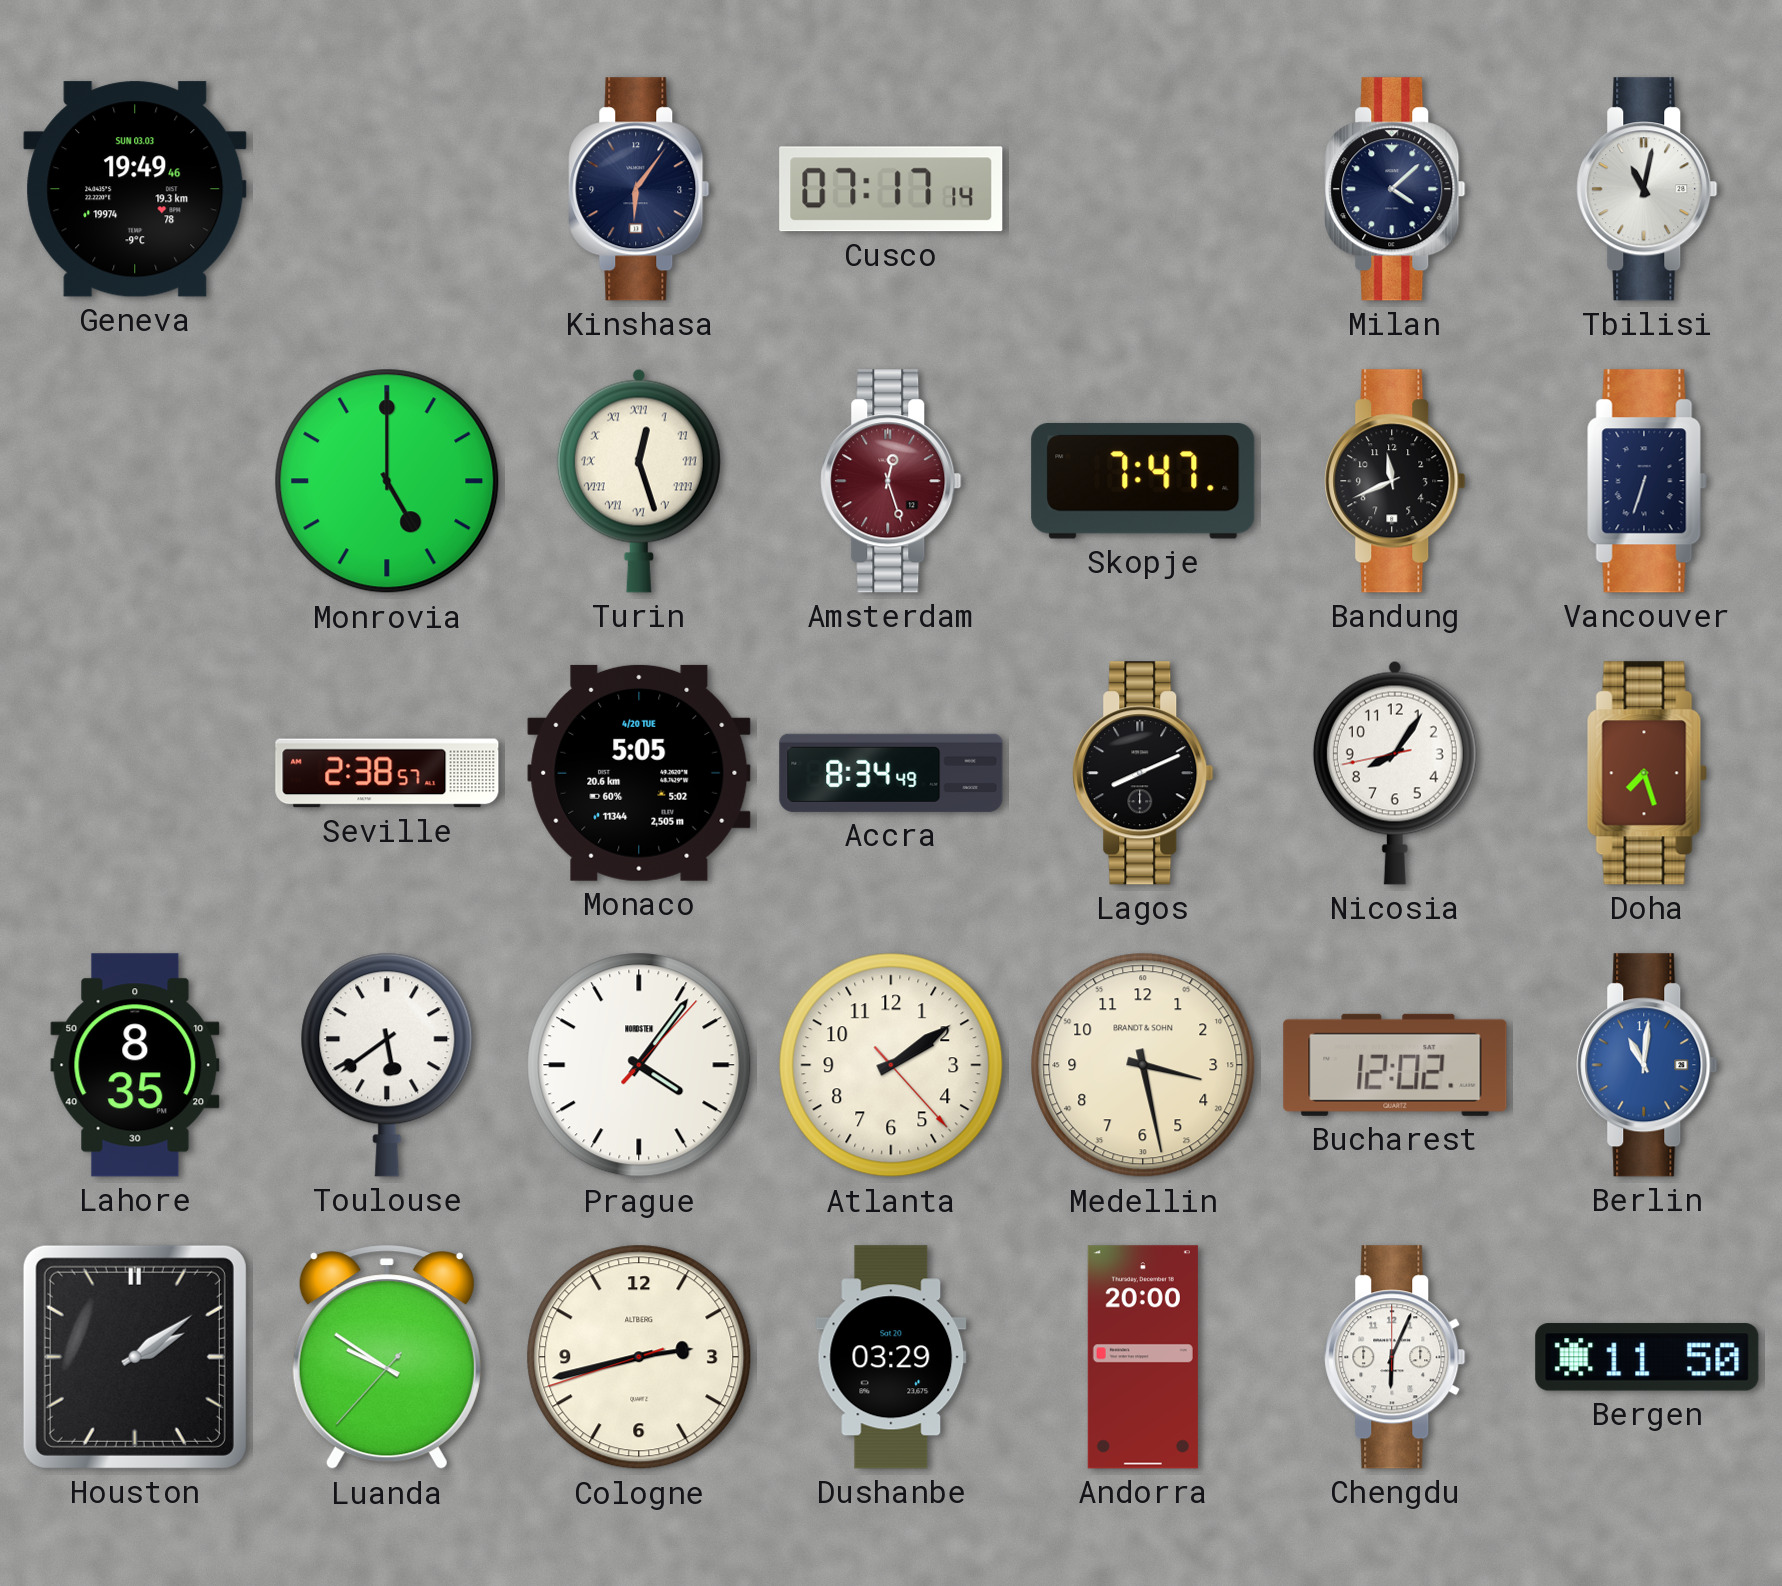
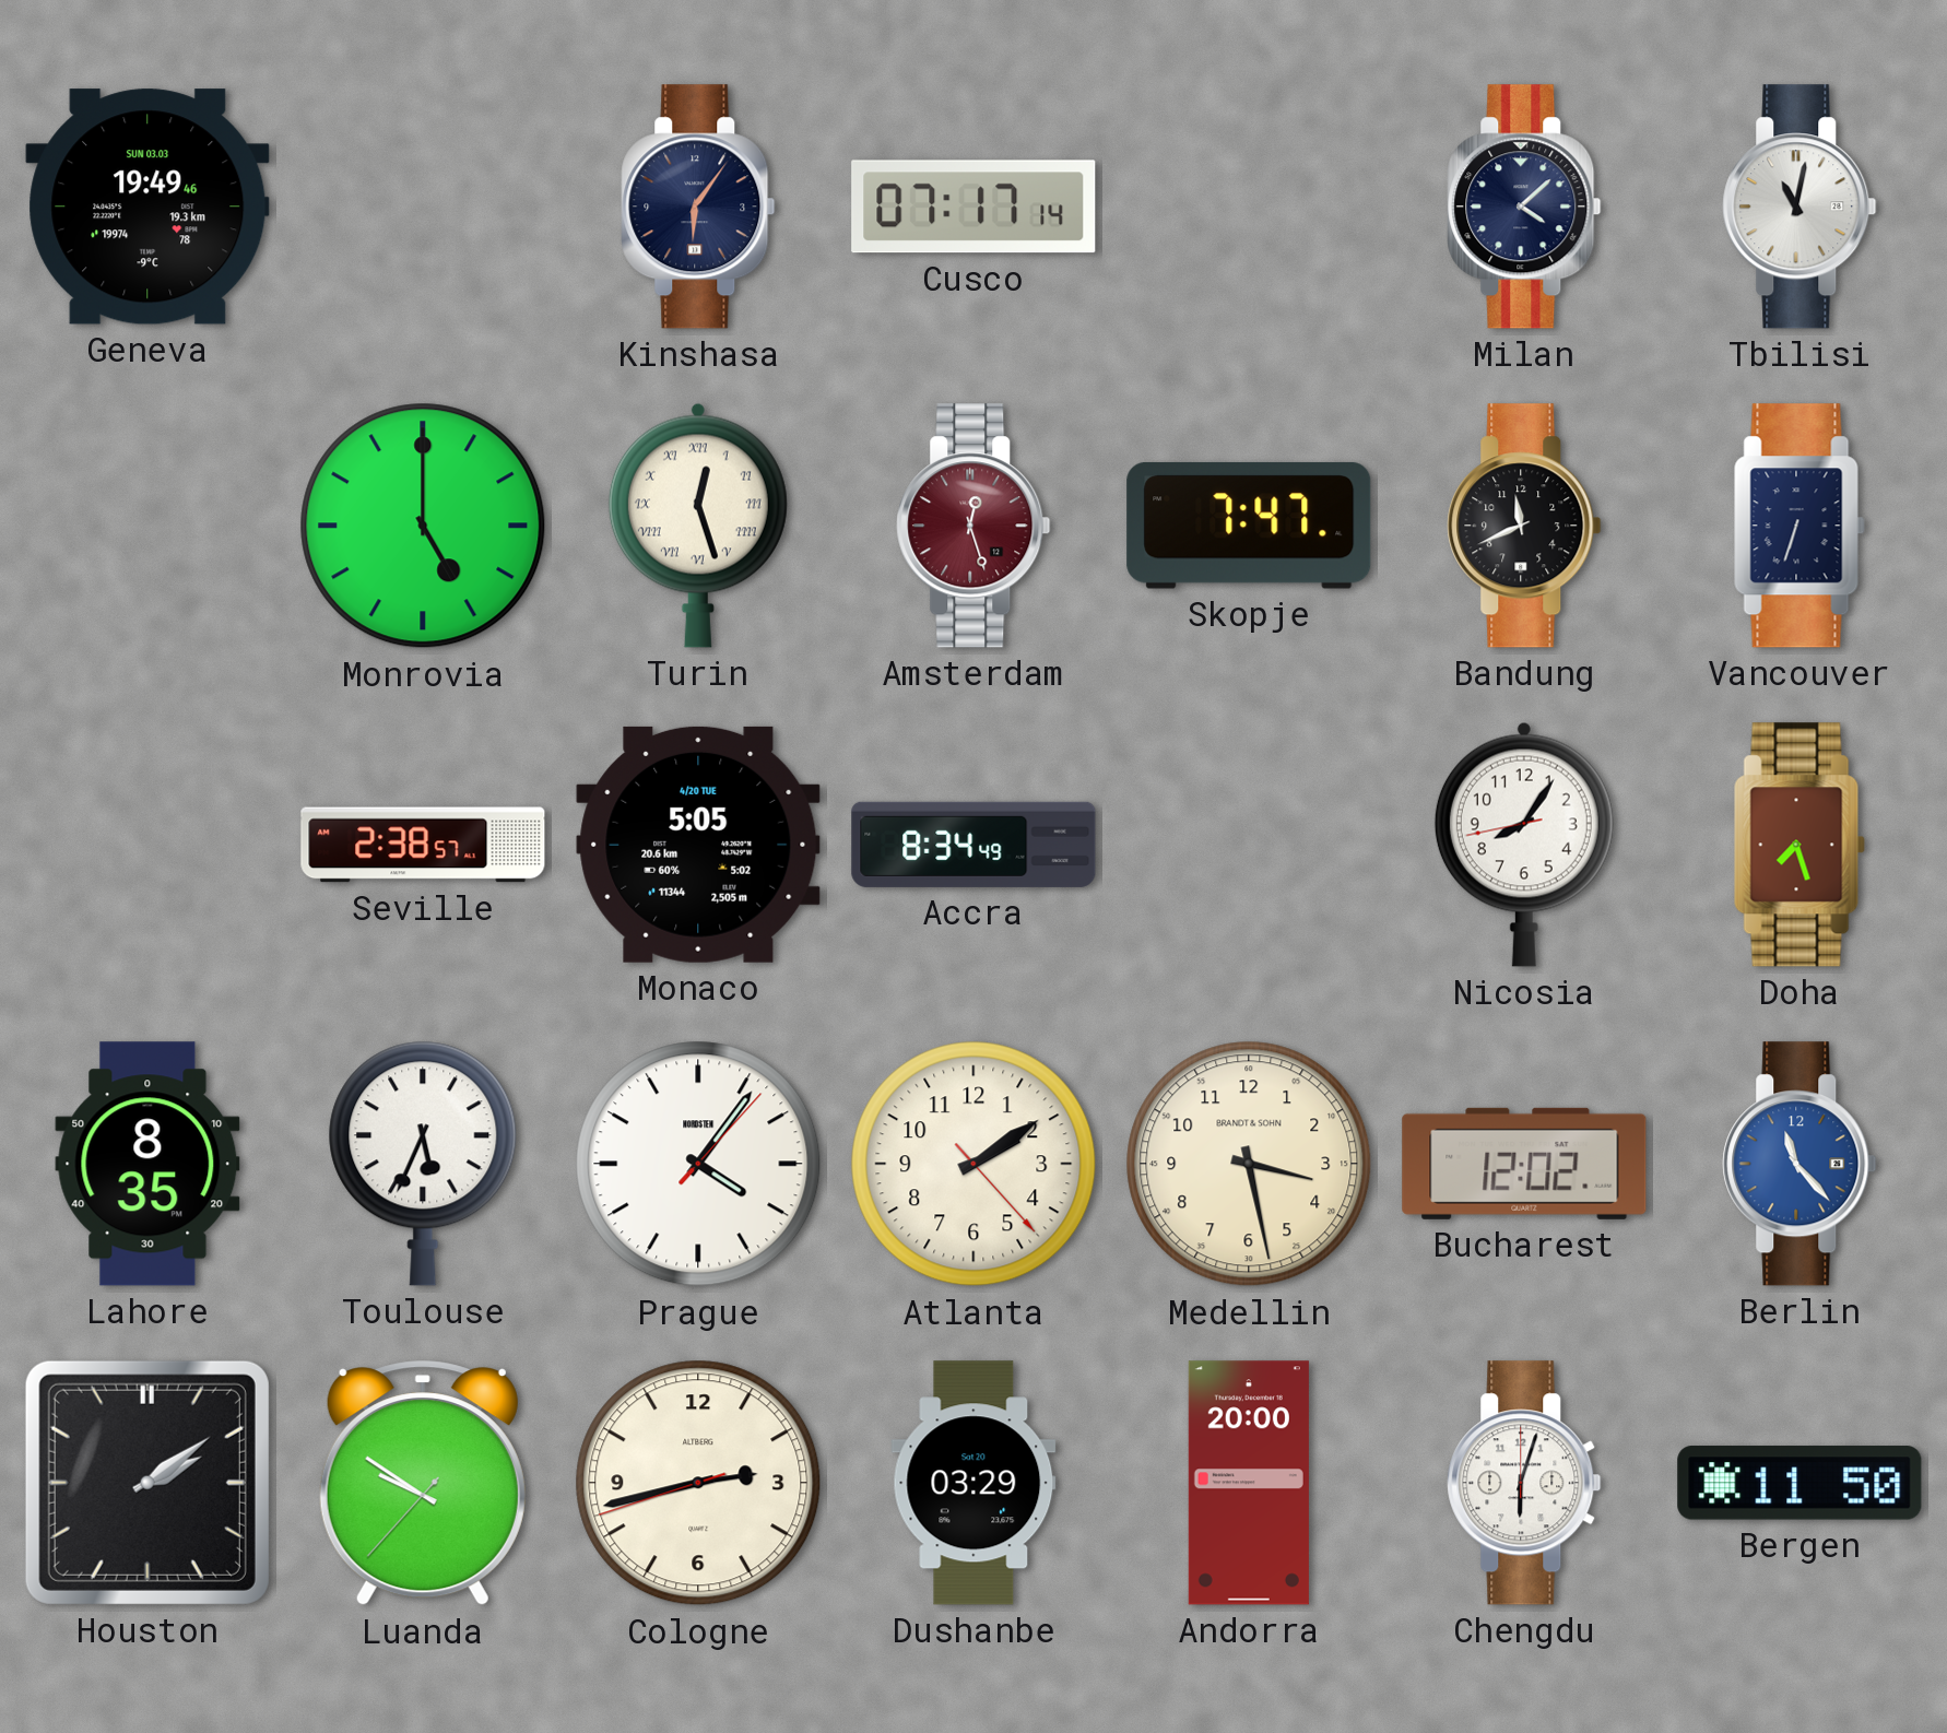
Lagos: 8:11 -> none
Toulouse: 5:39 -> 5:34
Berlin: 11:01 -> 11:23
Chengdu: 6:04 -> 6:03
